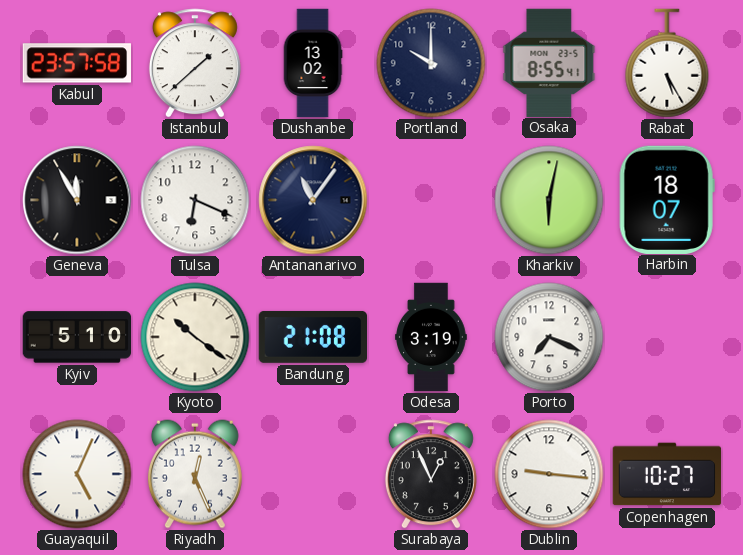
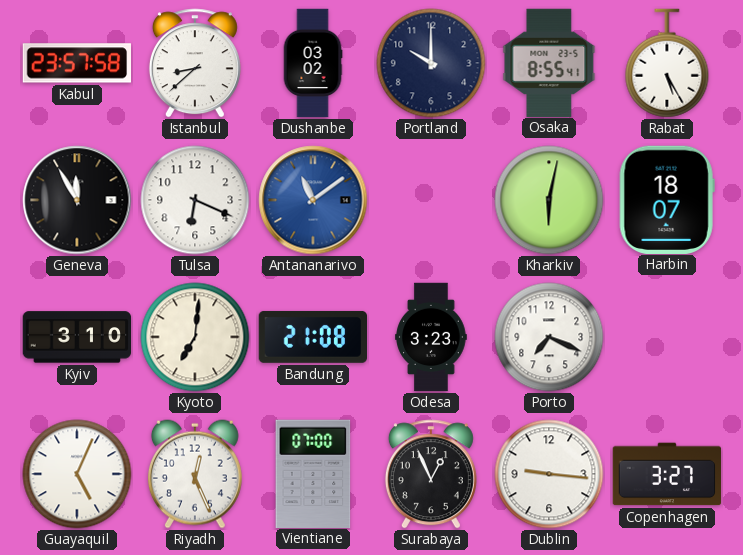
Istanbul: 1:38 -> 8:38
Dushanbe: 13:02 -> 03:02
Antananarivo: 11:06 -> 11:09
Antananarivo dial: navy -> blue
Kyiv: 5:10 -> 3:10
Kyoto: 10:21 -> 7:01
Odesa: 3:19 -> 3:23
Vientiane: none -> 07:00
Copenhagen: 10:27 -> 3:27
